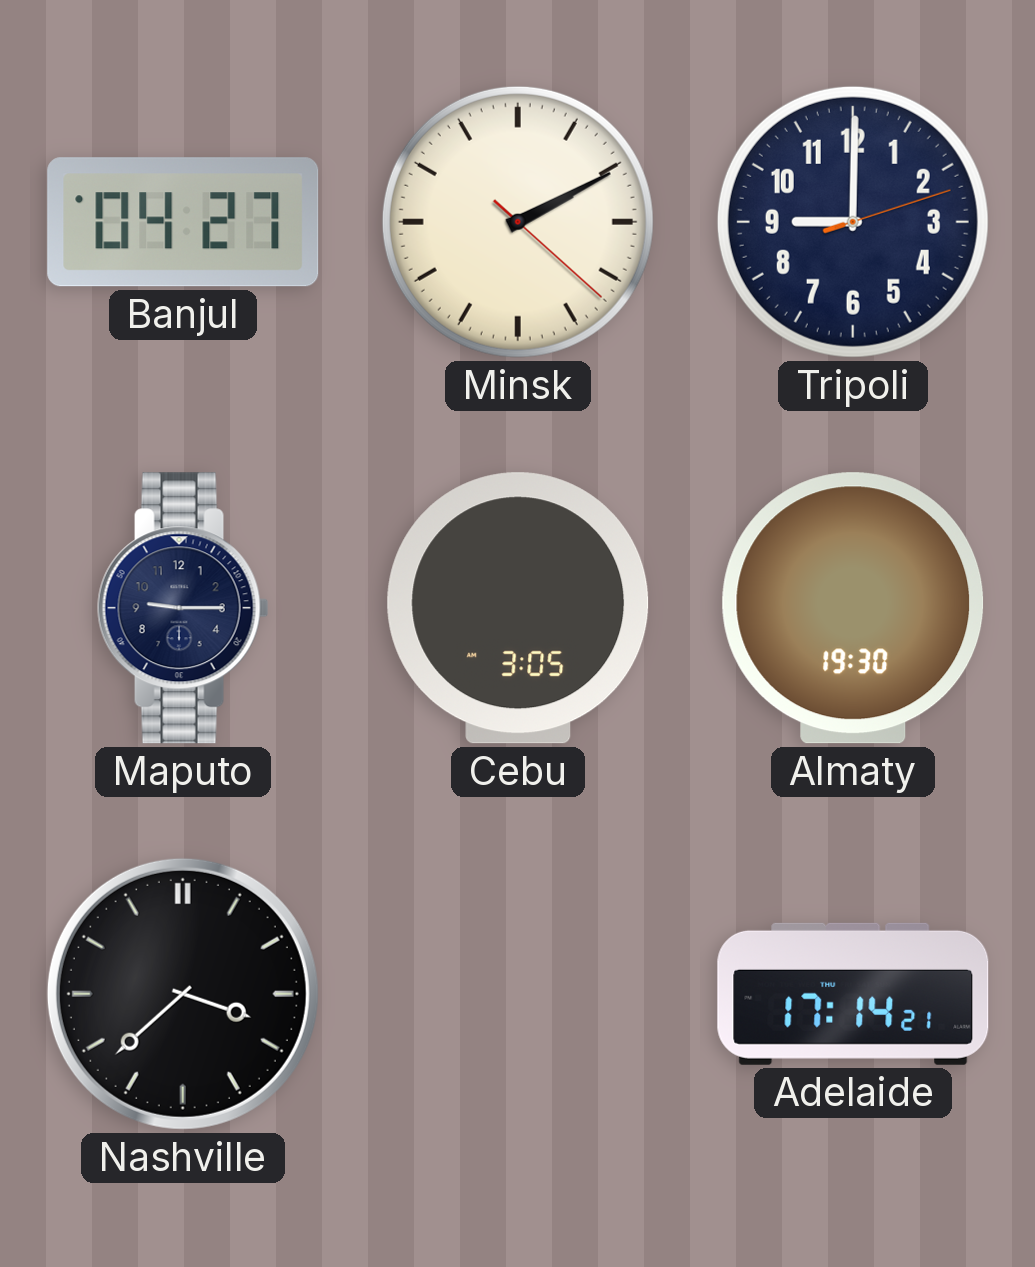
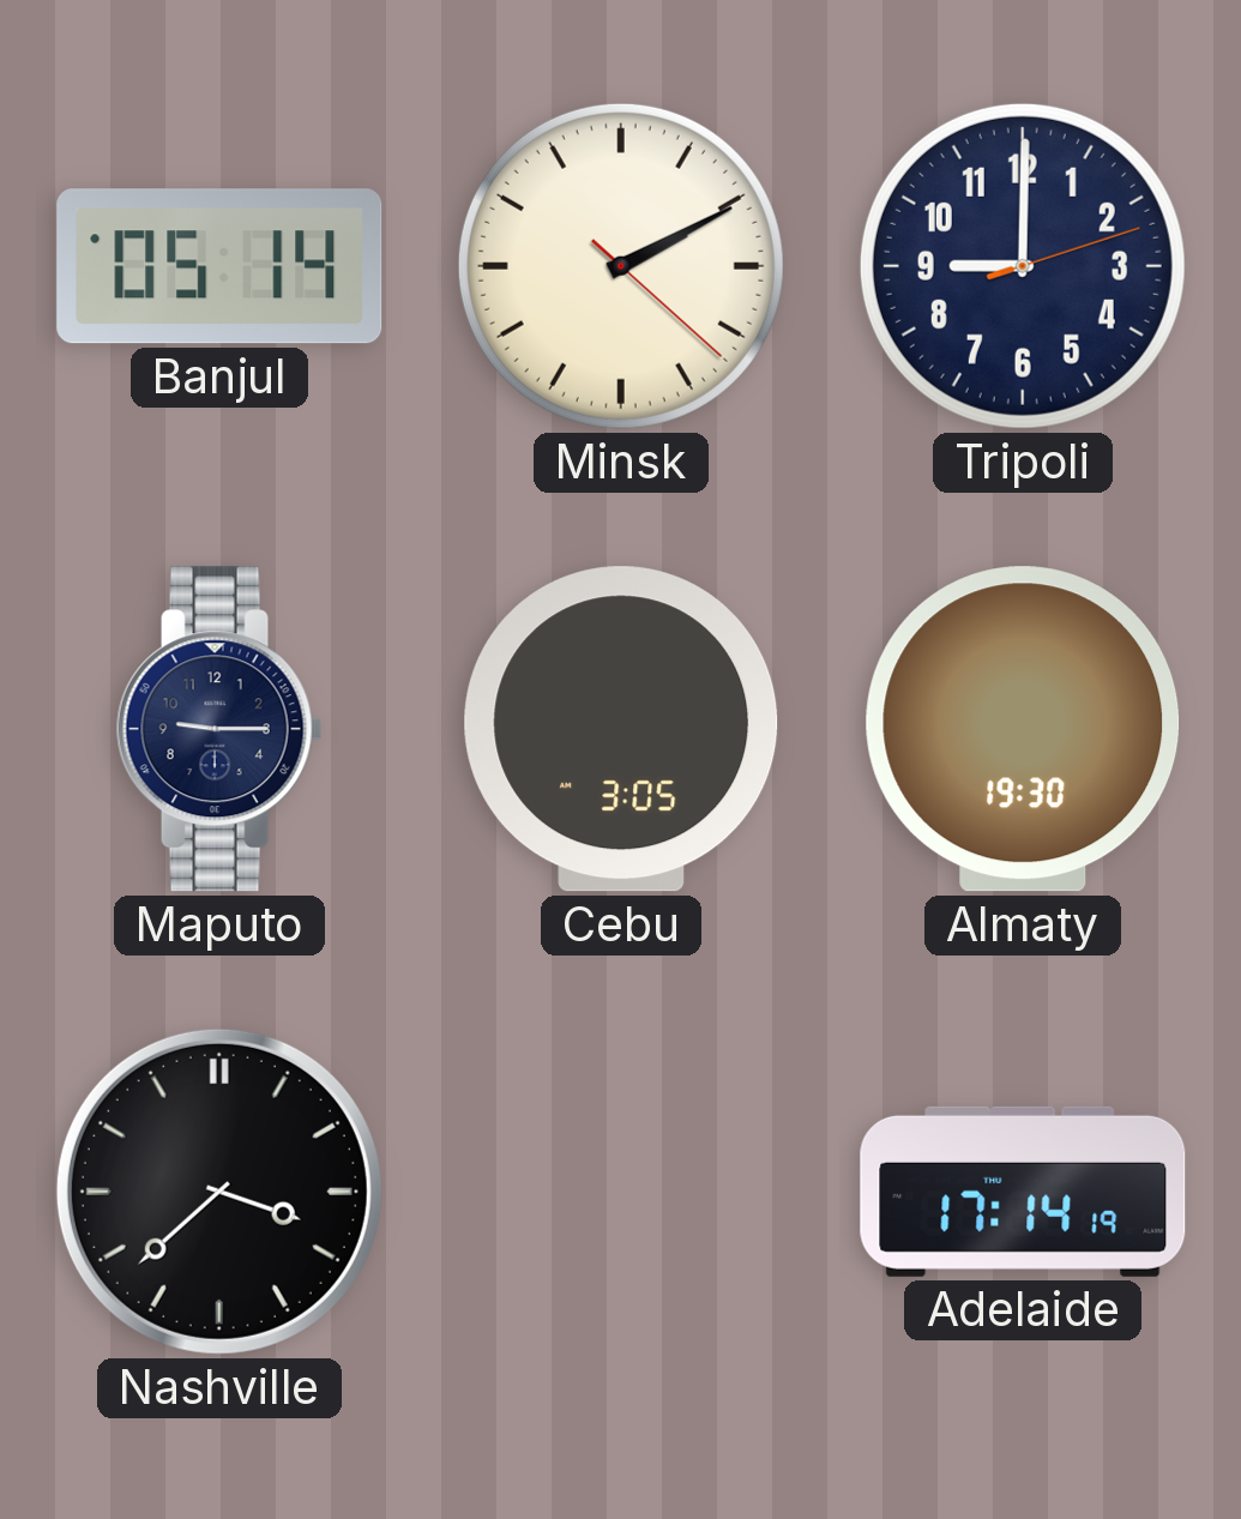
Banjul: 04:27 -> 05:14
Adelaide: 17:14:21 -> 17:14:19
